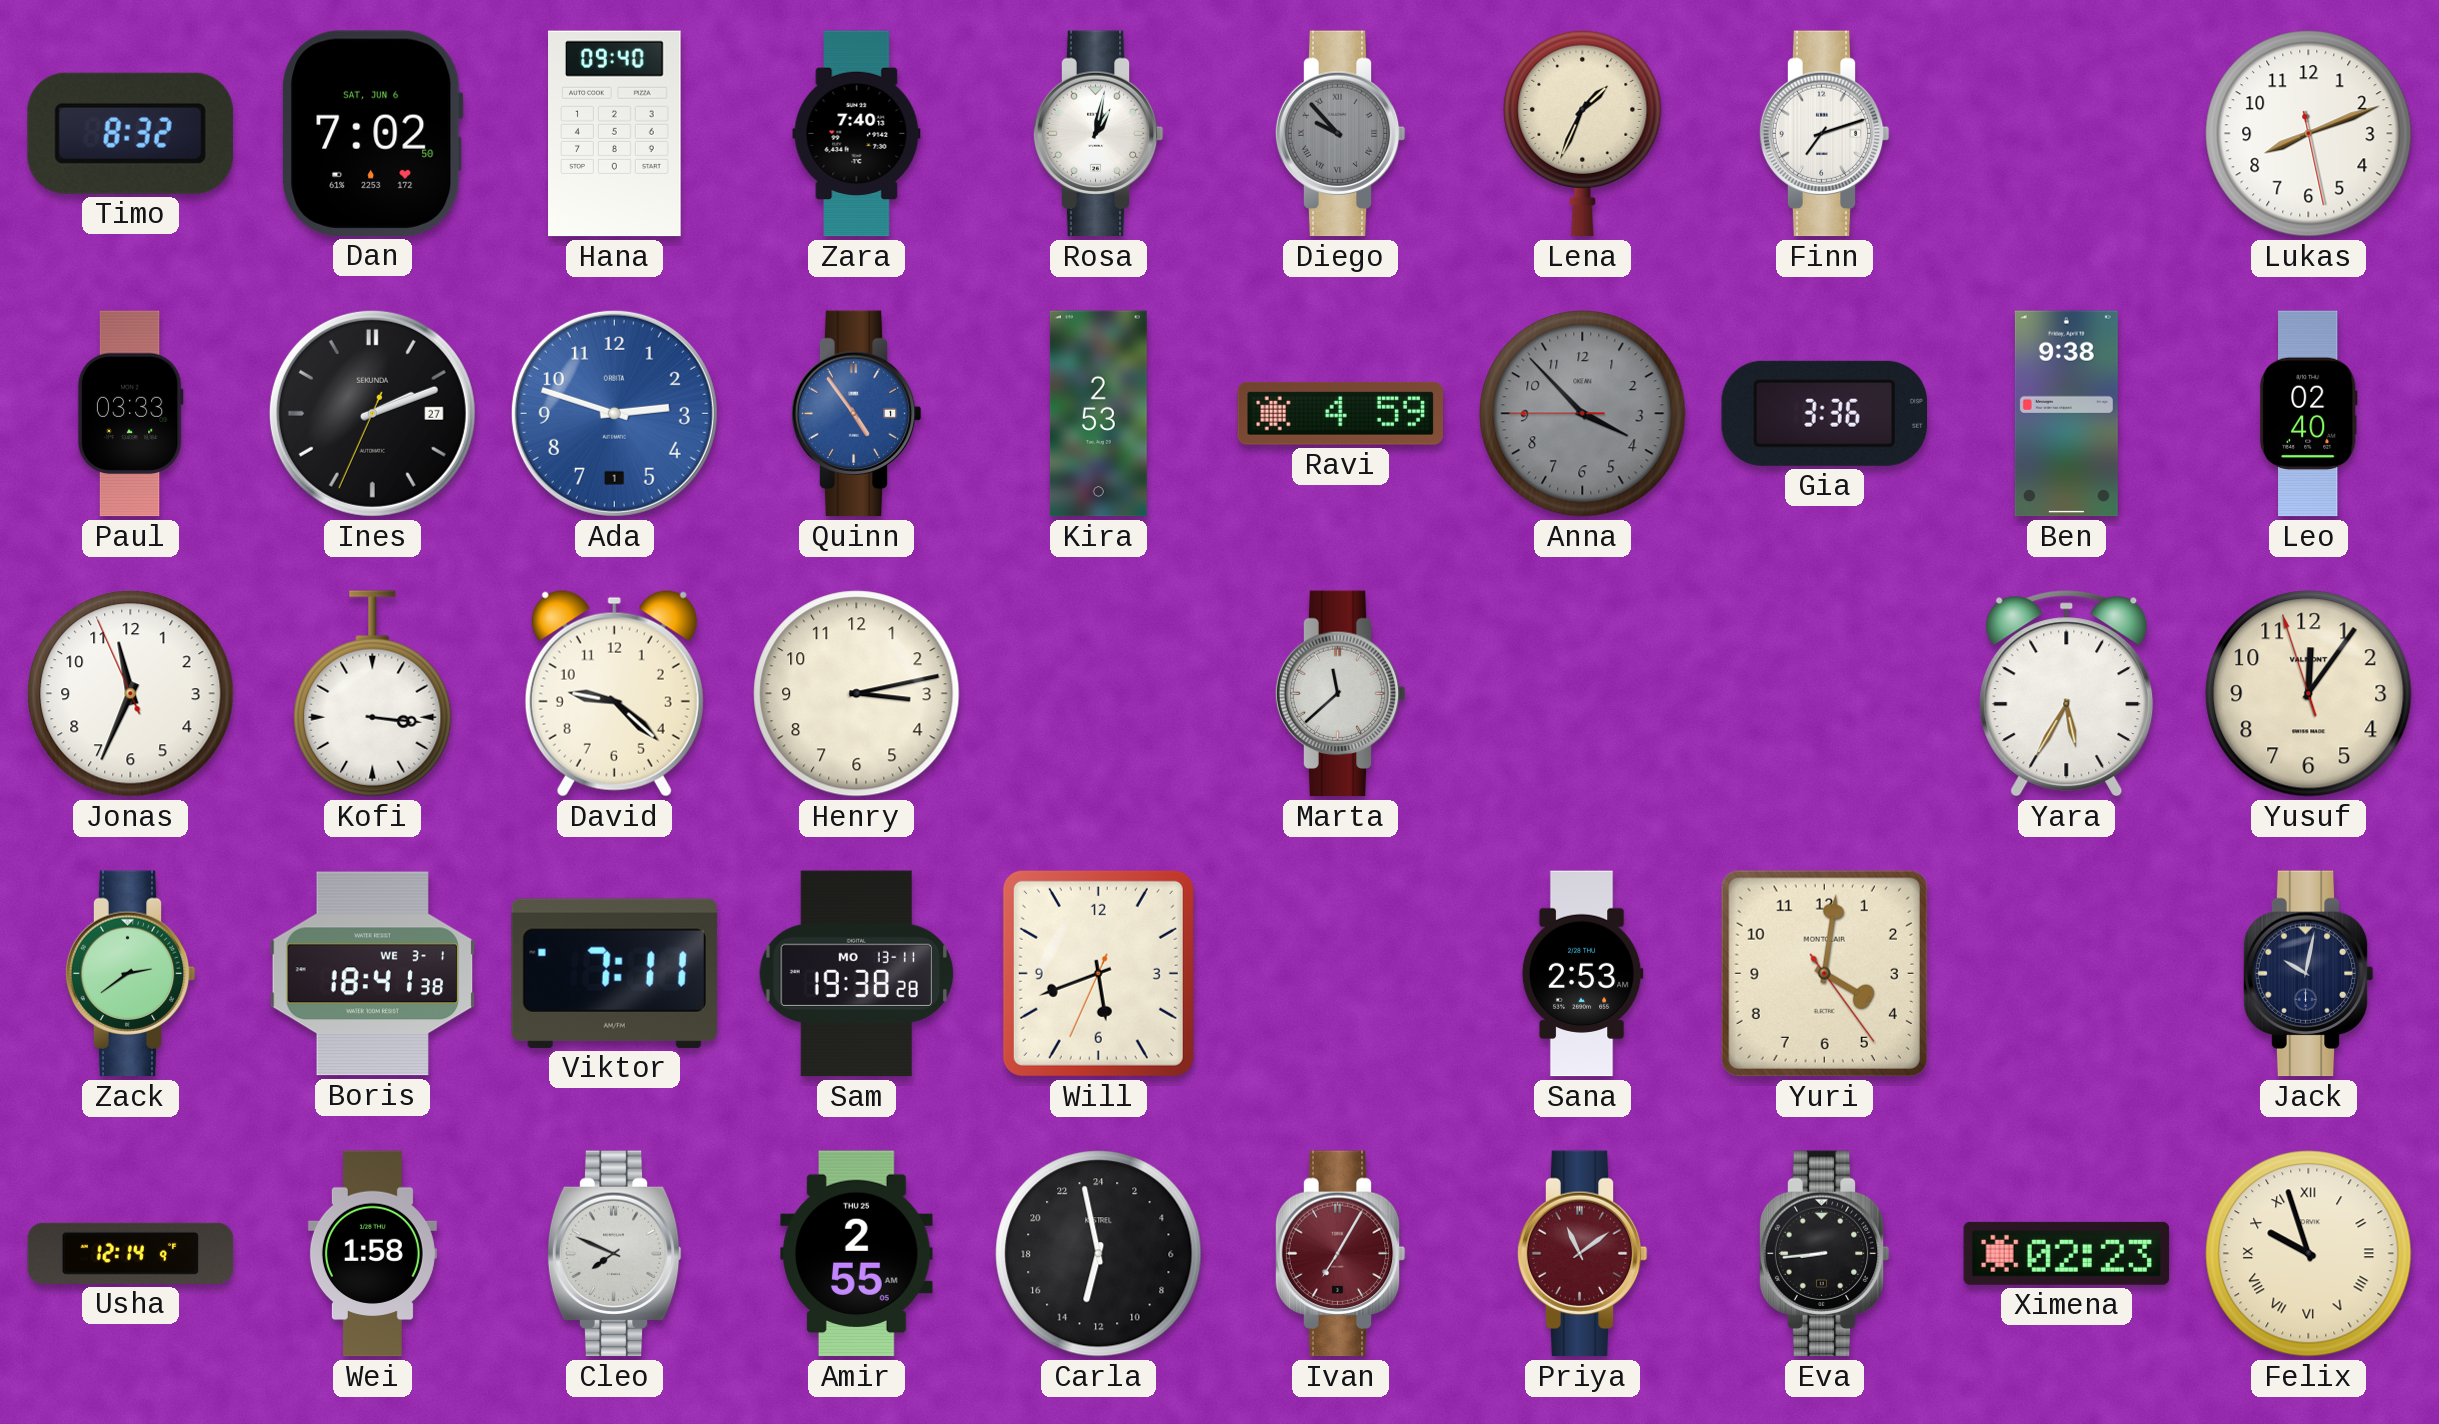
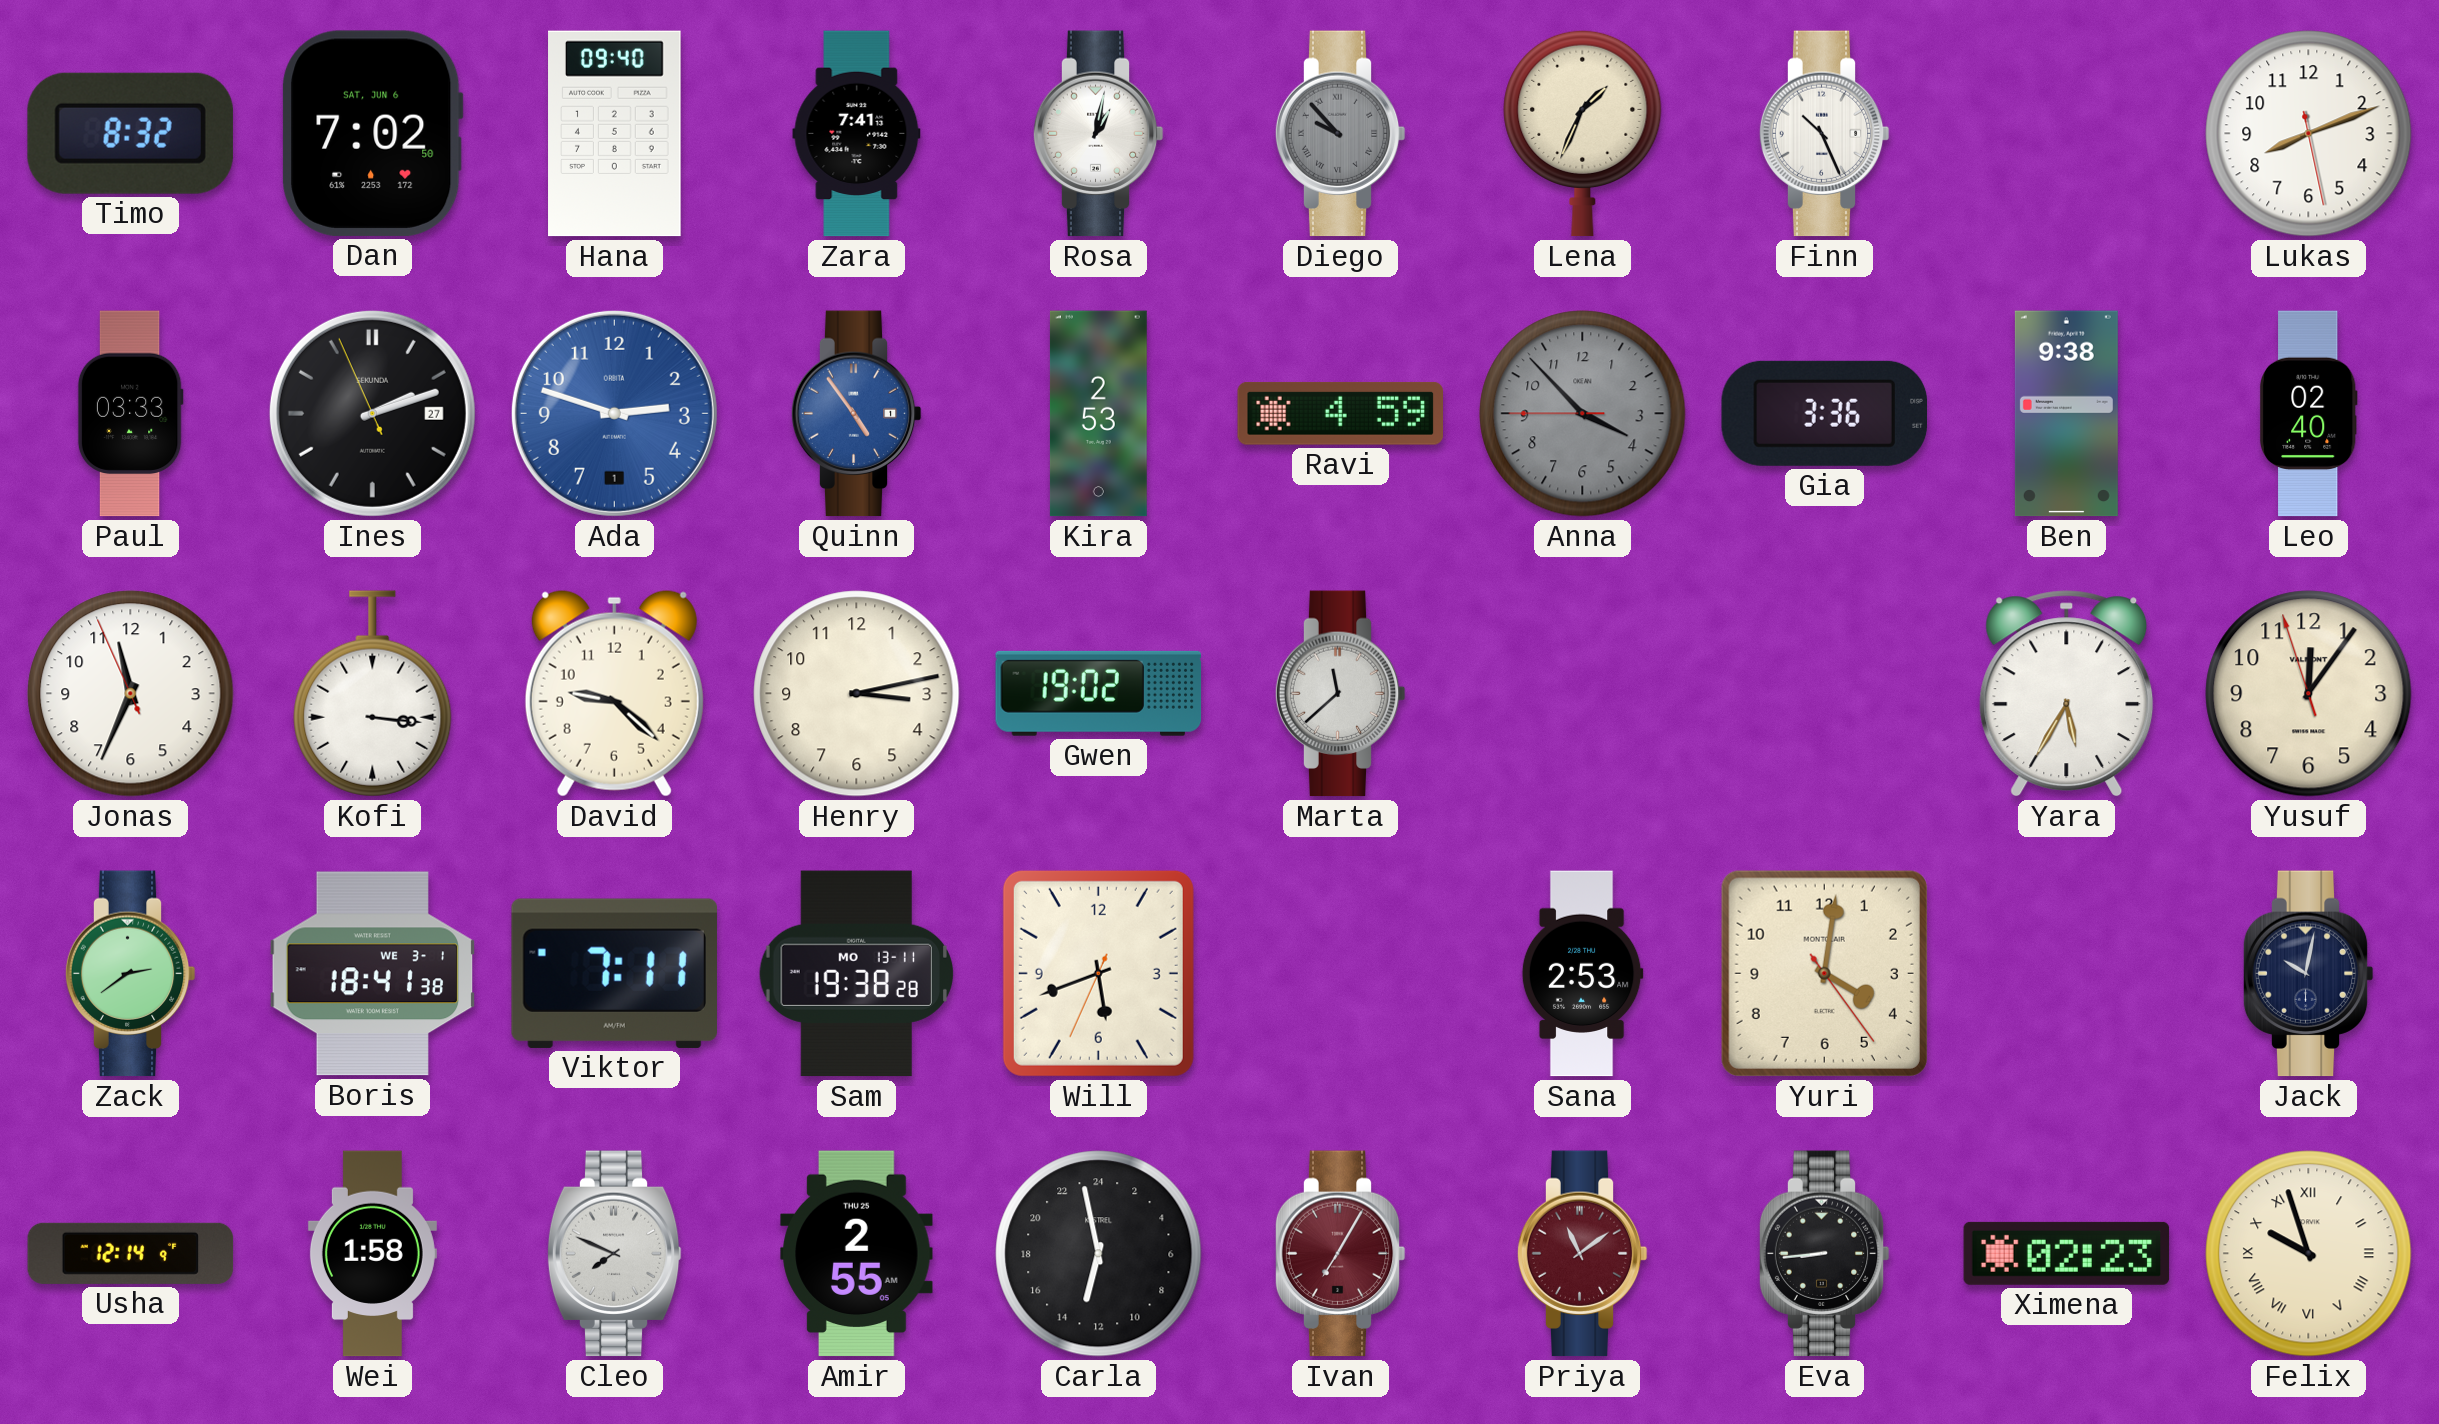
Zara: 7:40 -> 7:41
Finn: 7:12 -> 10:26
Ines: 2:11:34 -> 2:11:56
Gwen: none -> 19:02
